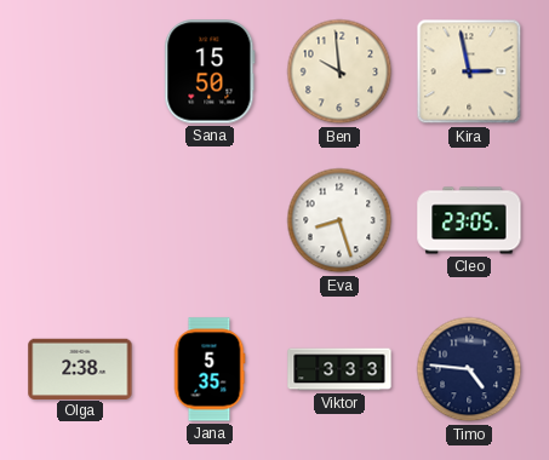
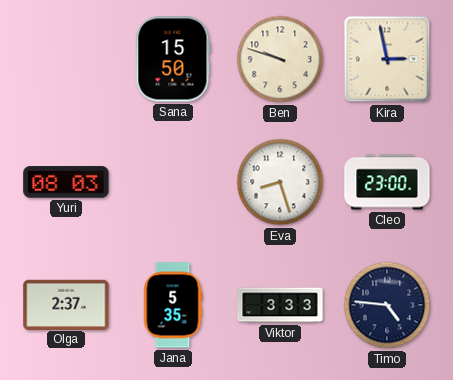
Ben: 9:59 -> 9:48
Yuri: none -> 08:03
Cleo: 23:05 -> 23:00
Olga: 2:38 -> 2:37
